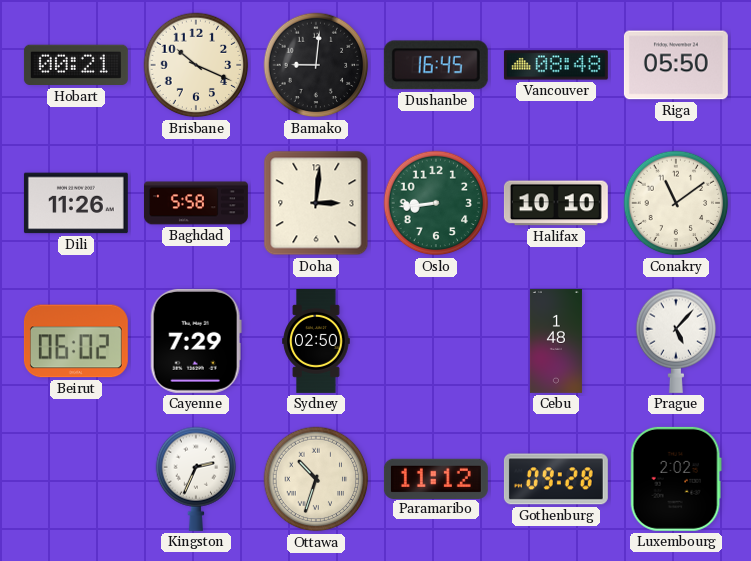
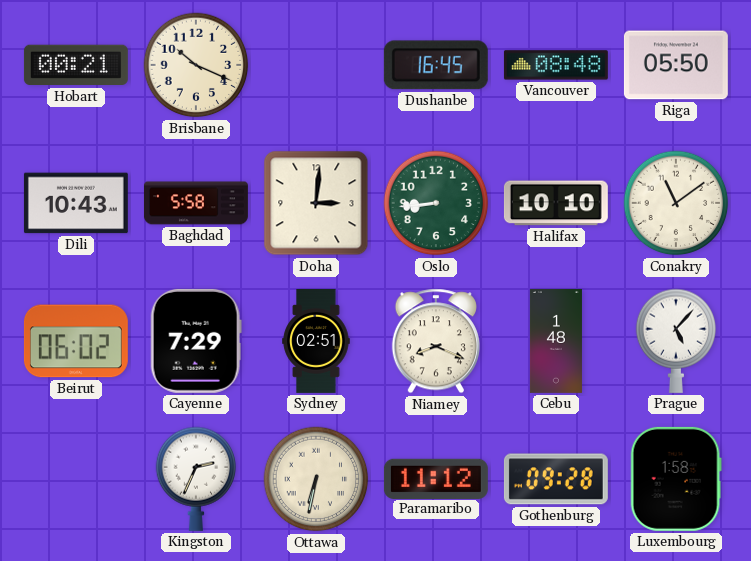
Bamako: 9:01 -> none
Dili: 11:26 -> 10:43
Sydney: 02:50 -> 02:51
Niamey: none -> 8:19
Ottawa: 10:33 -> 6:32
Luxembourg: 2:02 -> 1:58
